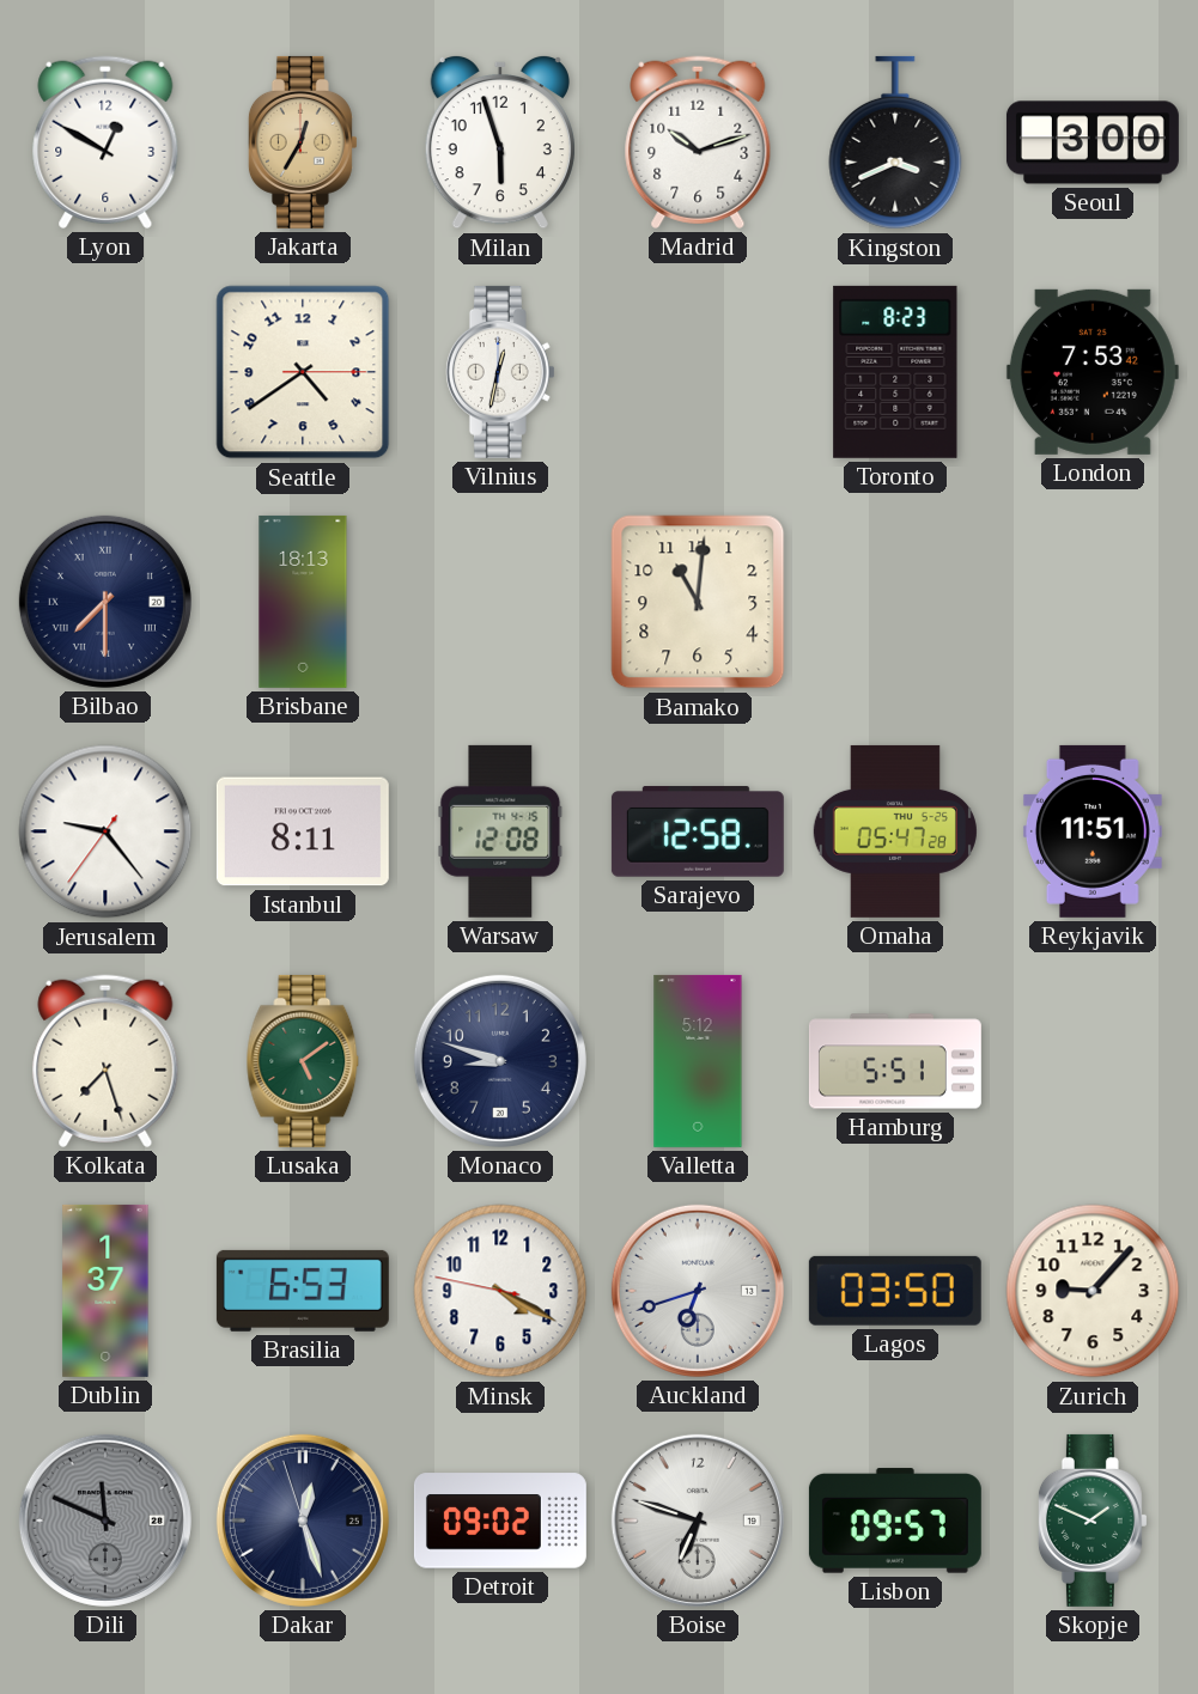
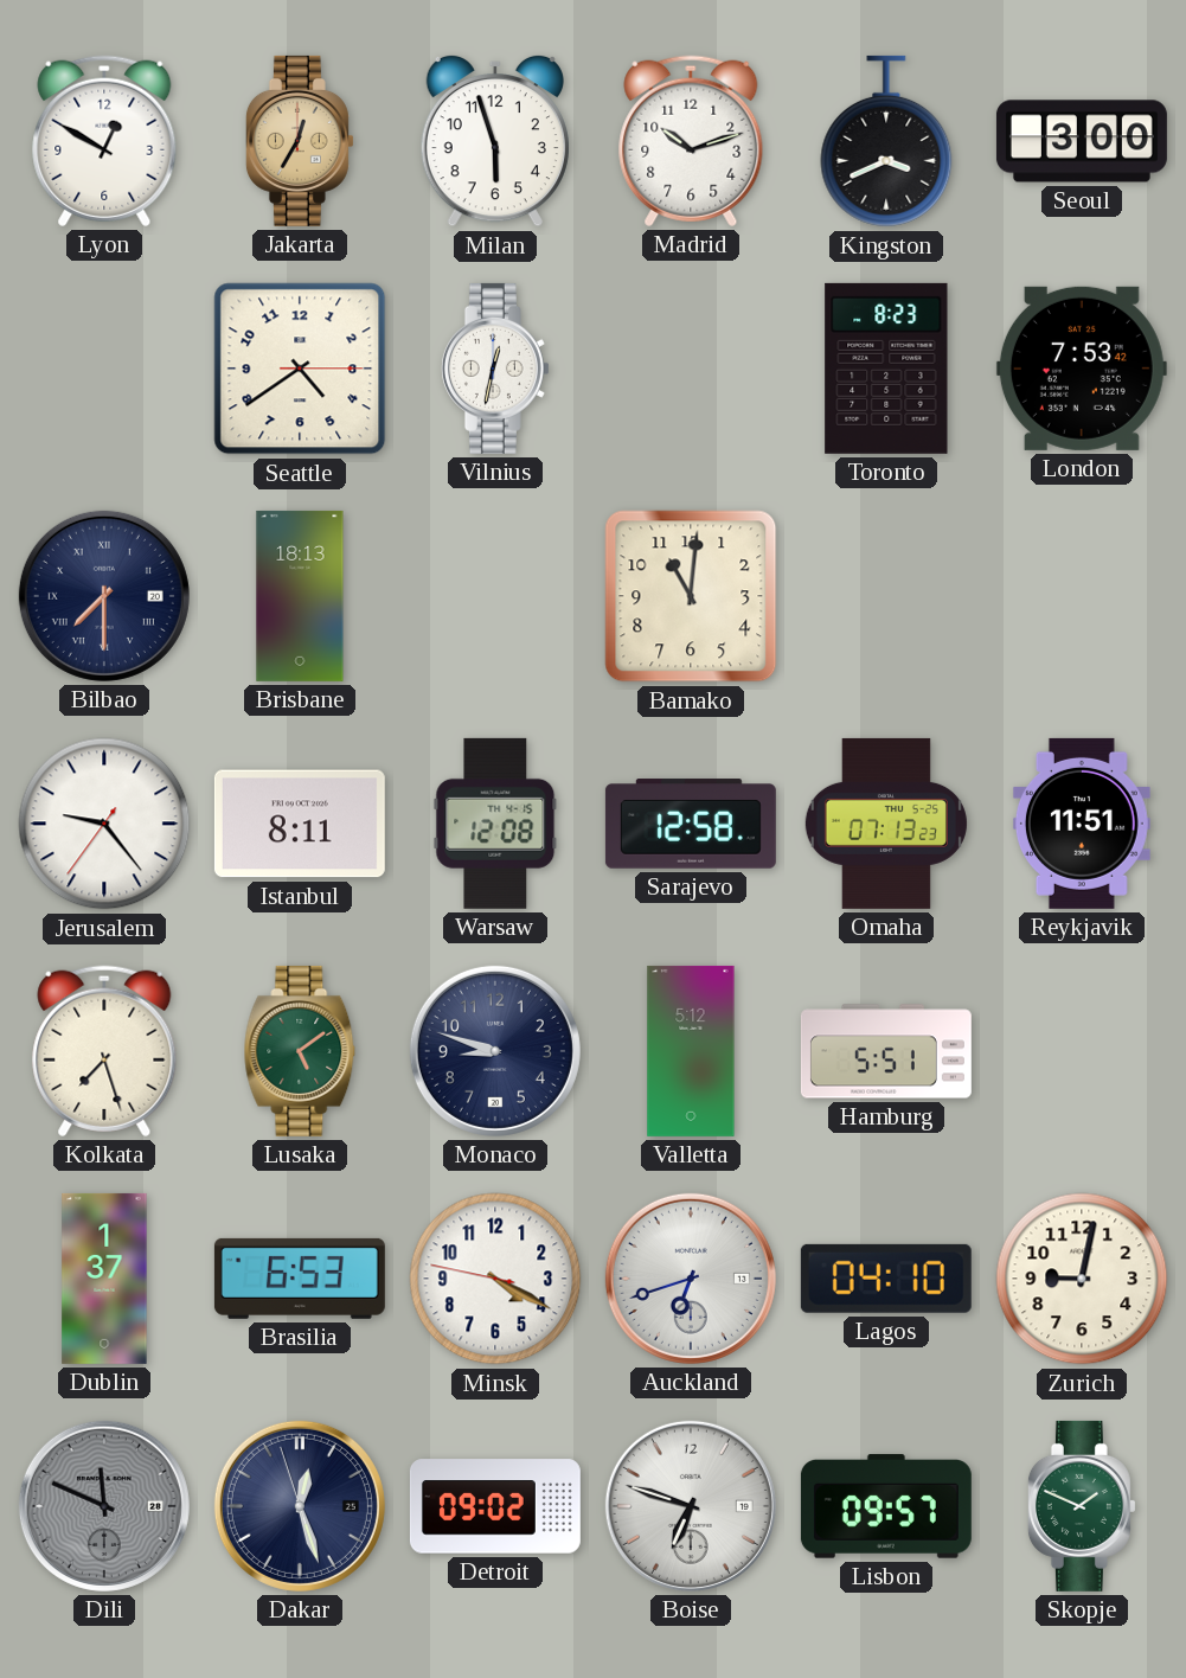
Omaha: 05:47 -> 07:13
Lagos: 03:50 -> 04:10
Zurich: 9:07 -> 9:02
